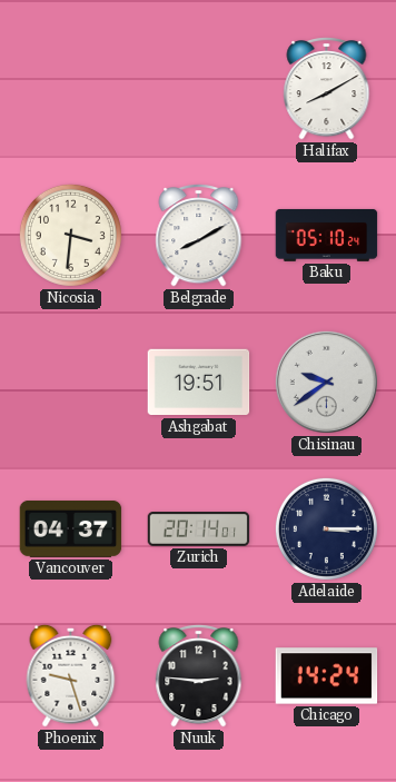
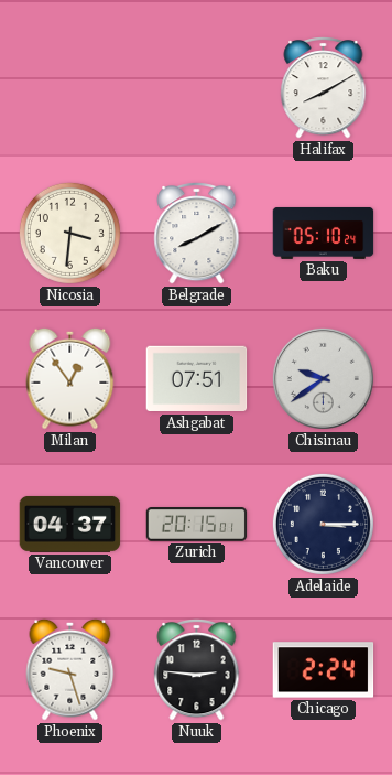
Milan: none -> 12:54
Ashgabat: 19:51 -> 07:51
Zurich: 20:14 -> 20:15
Chicago: 14:24 -> 2:24
